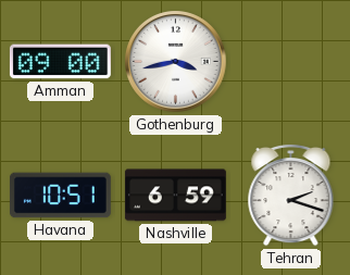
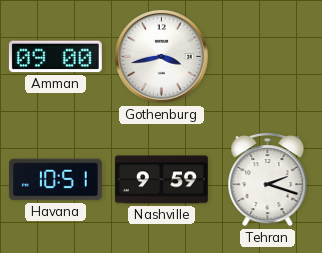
Nashville: 6:59 -> 9:59
